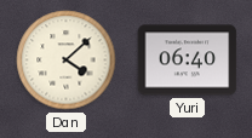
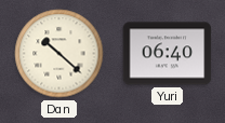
Dan: 4:08 -> 10:22
